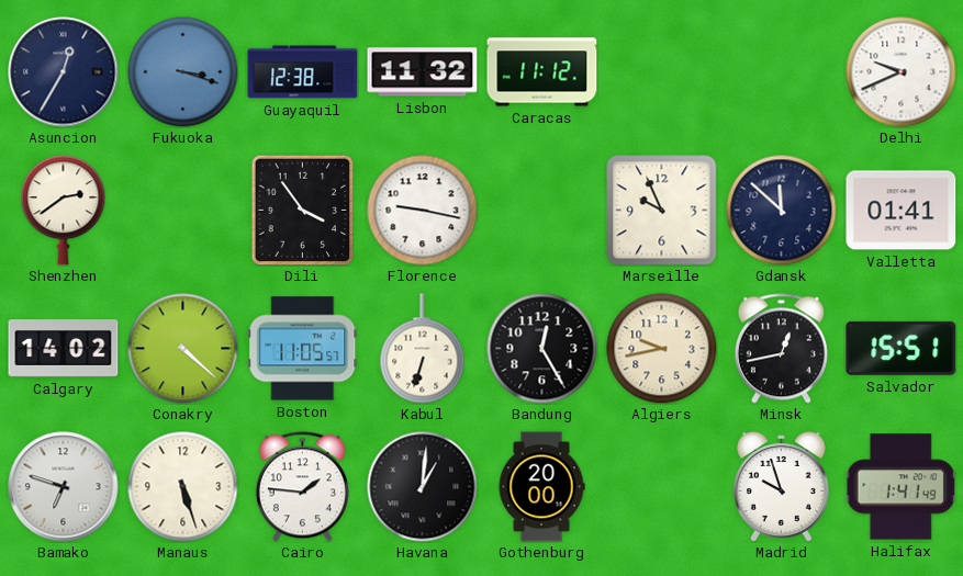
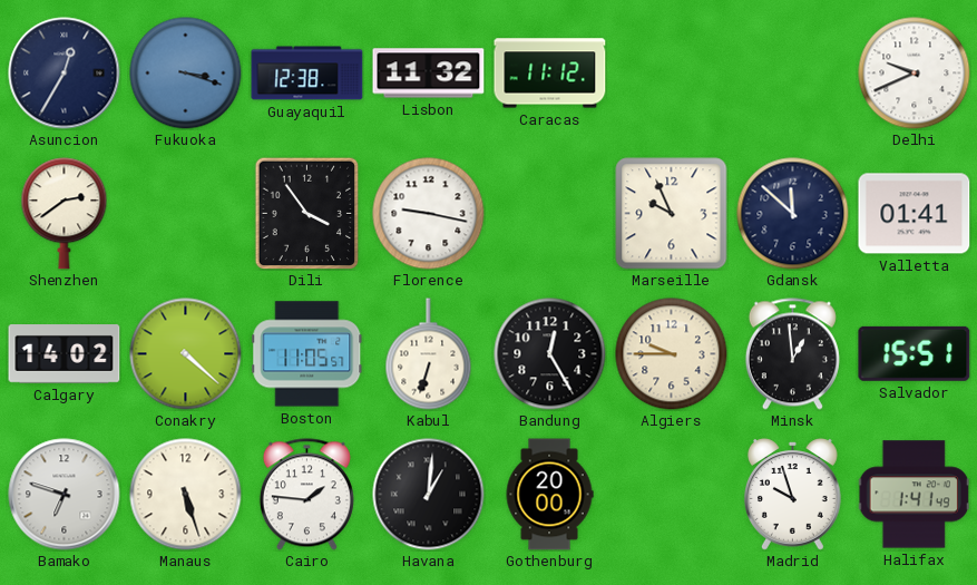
Algiers: 9:43 -> 9:45
Minsk: 12:43 -> 12:59
